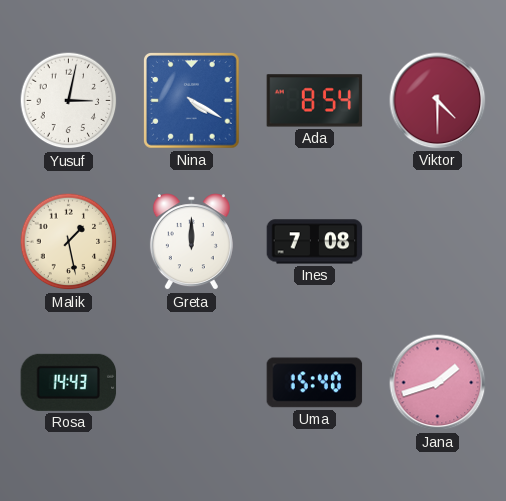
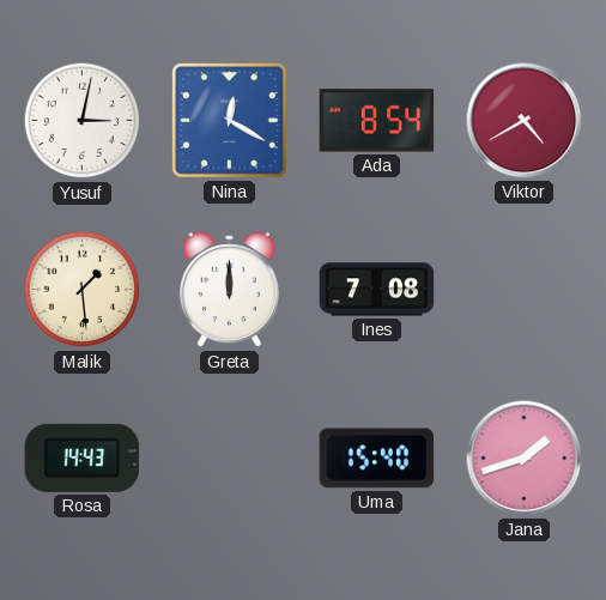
Nina: 4:20 -> 12:20
Viktor: 4:30 -> 4:40
Malik: 1:28 -> 1:29
